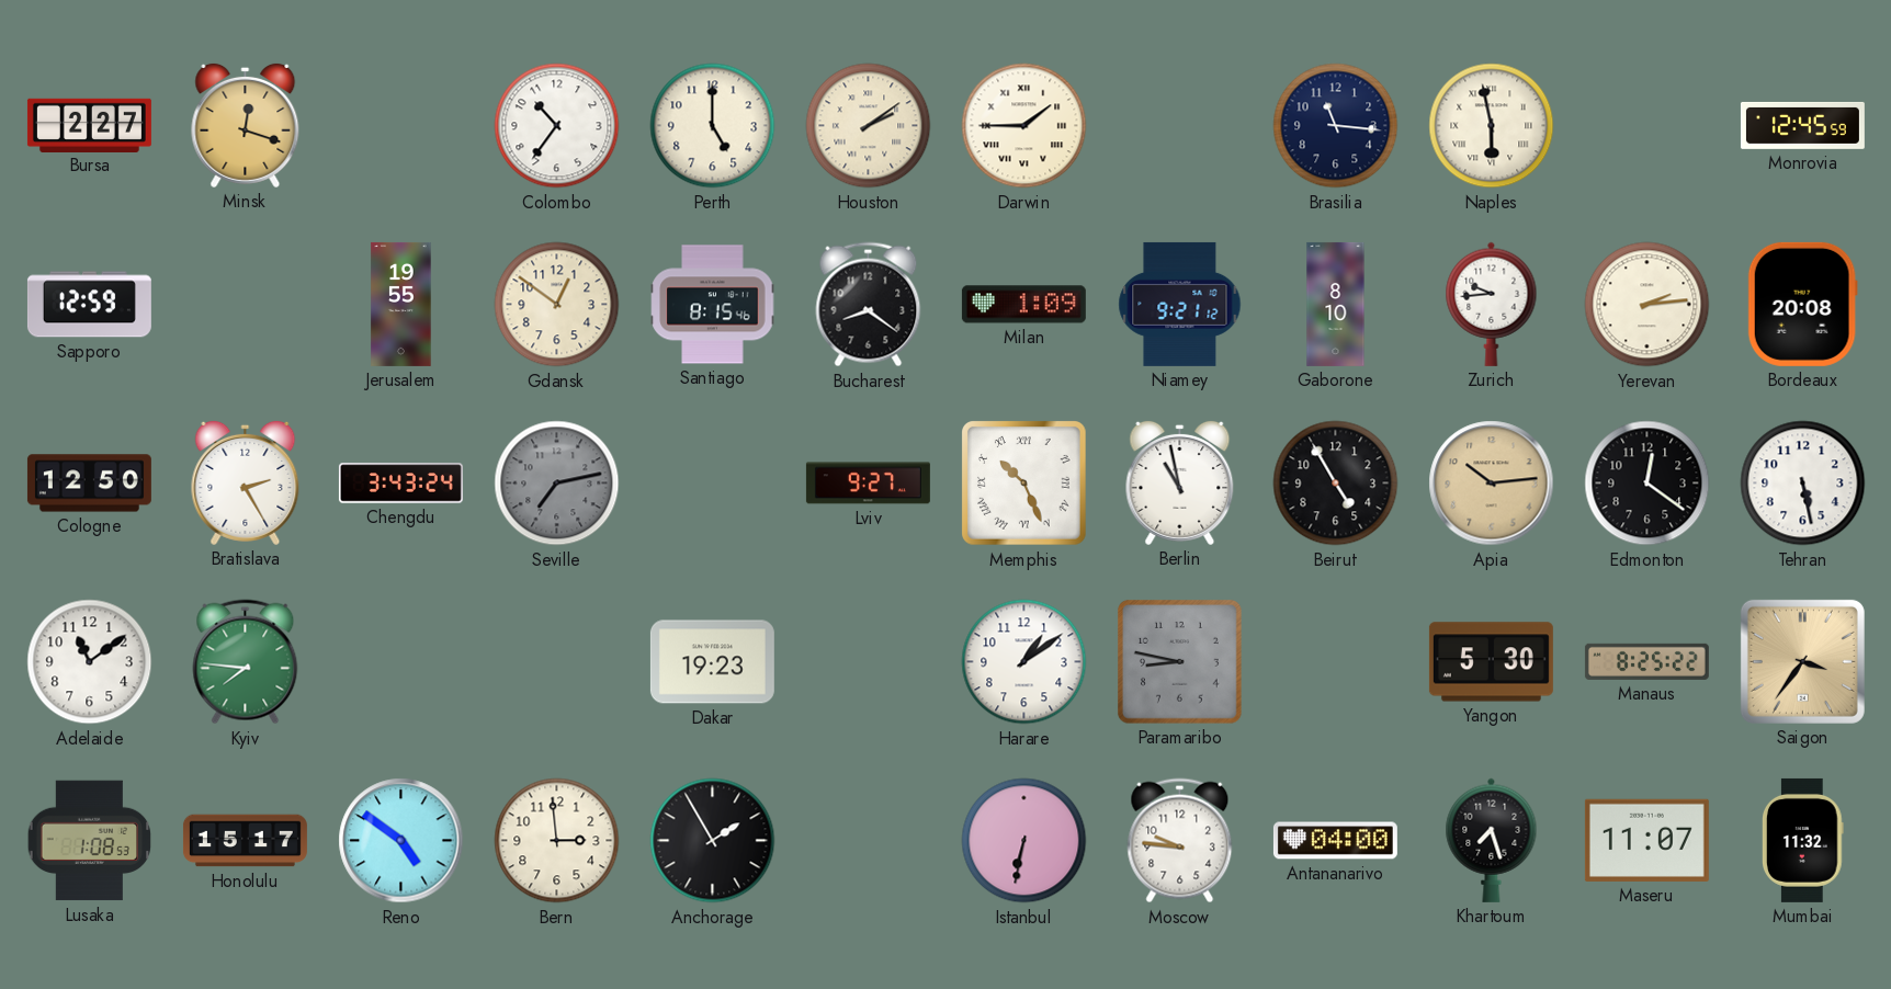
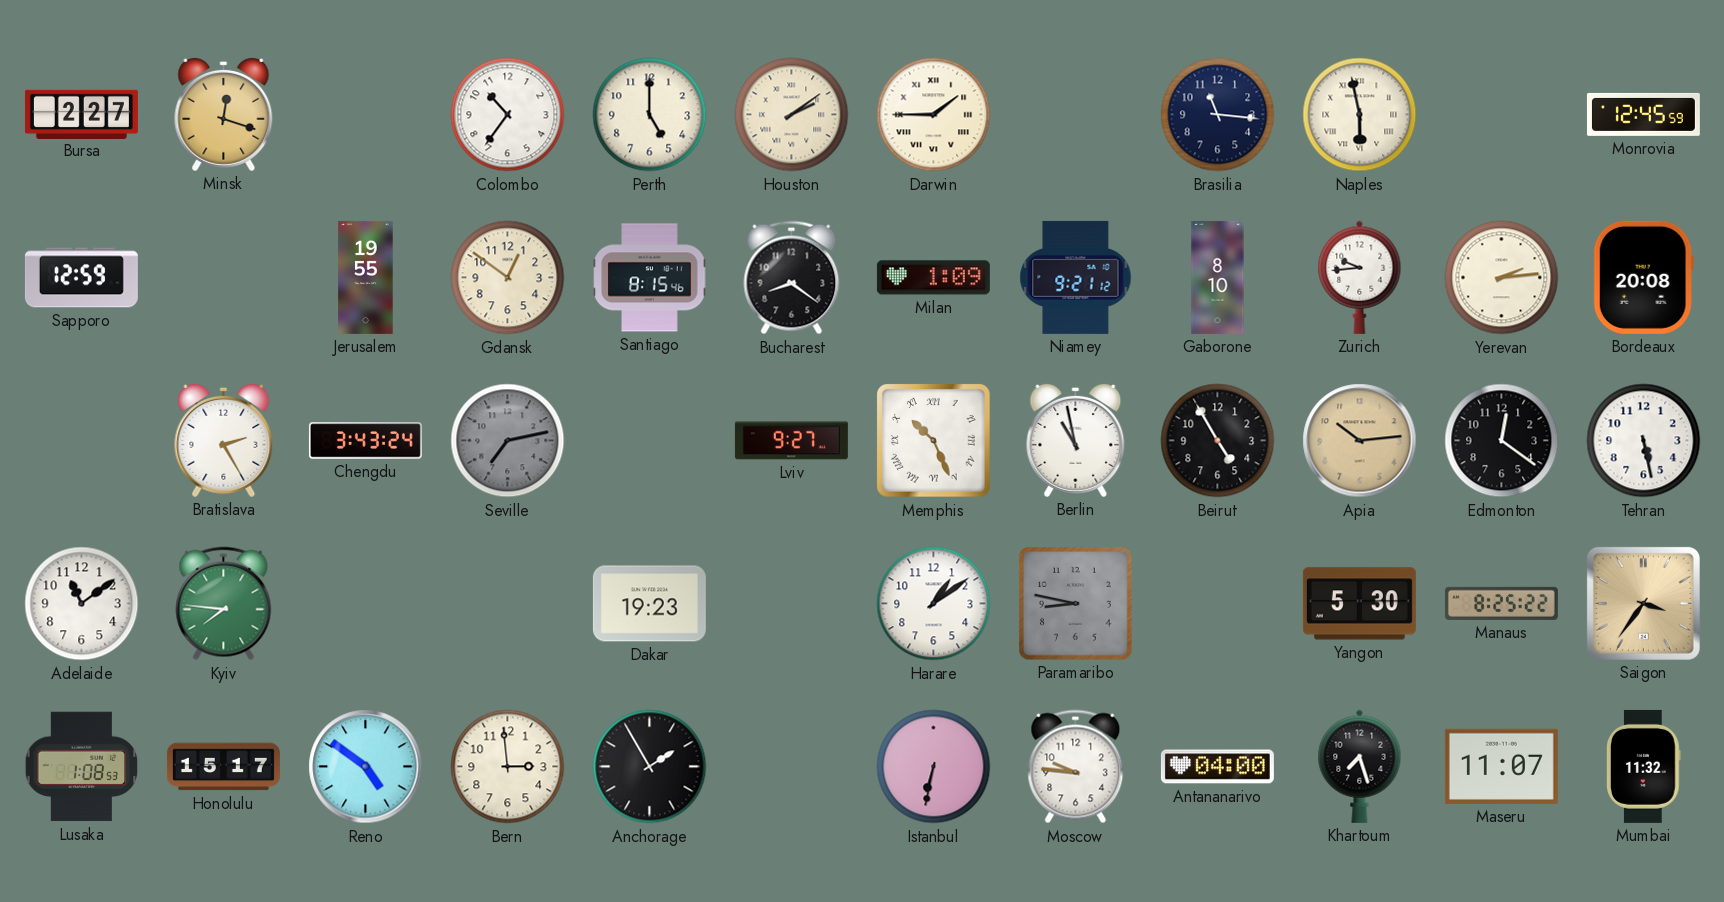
Cologne: 12:50 -> none
